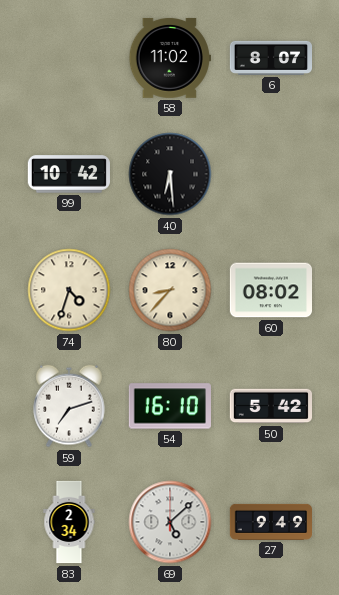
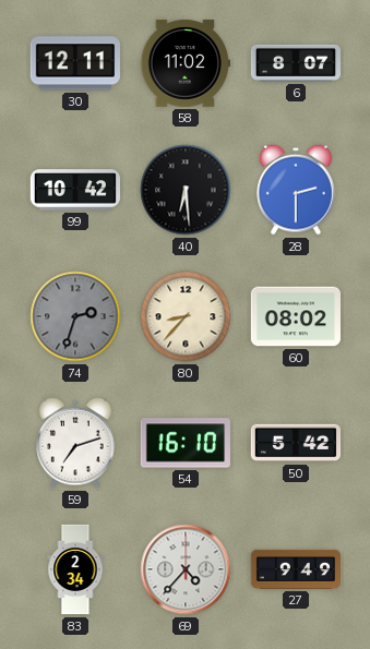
30: none -> 12:11
28: none -> 2:30
74: 4:33 -> 2:33
74 dial: cream -> grey
69: 5:08 -> 4:37
